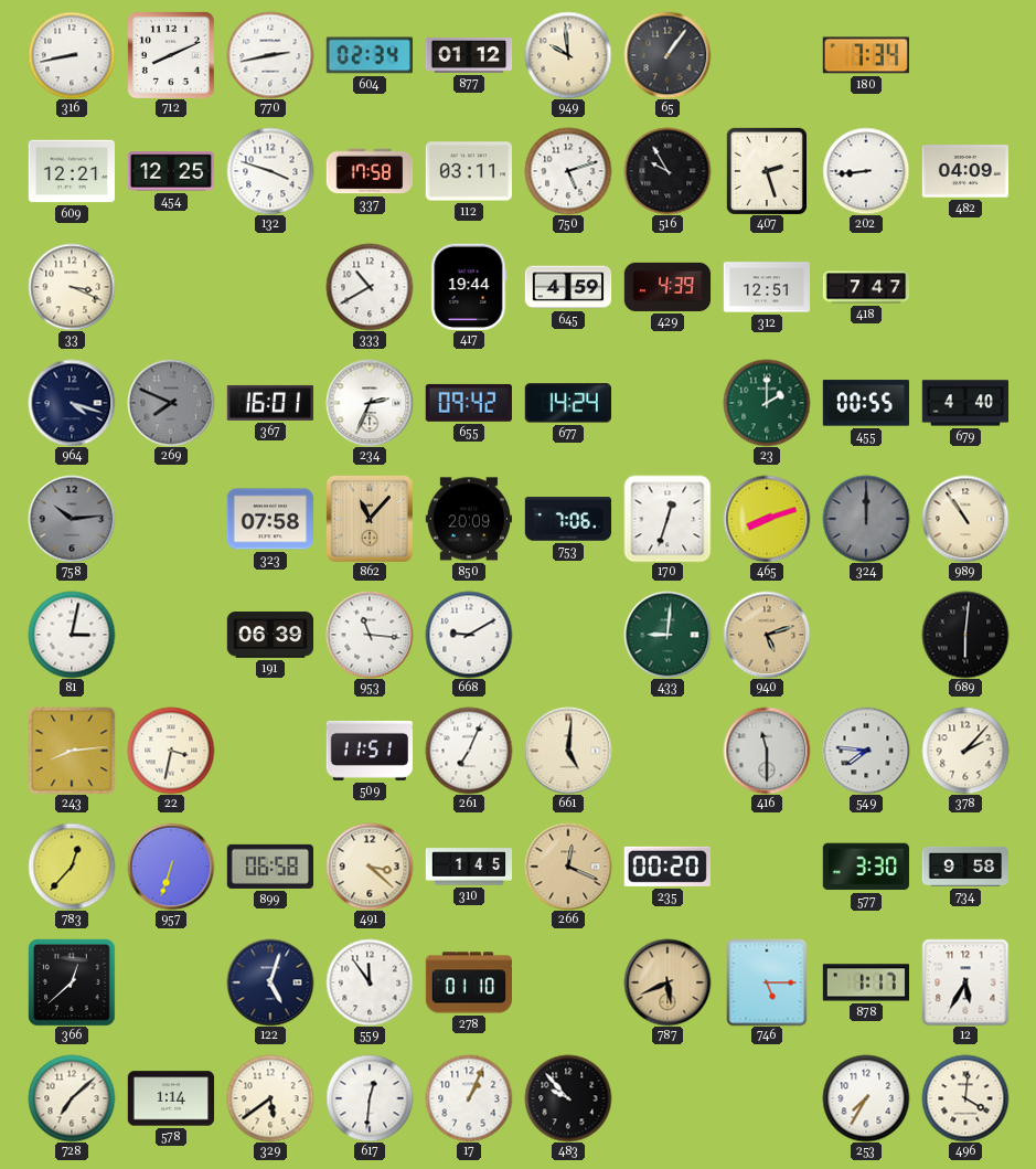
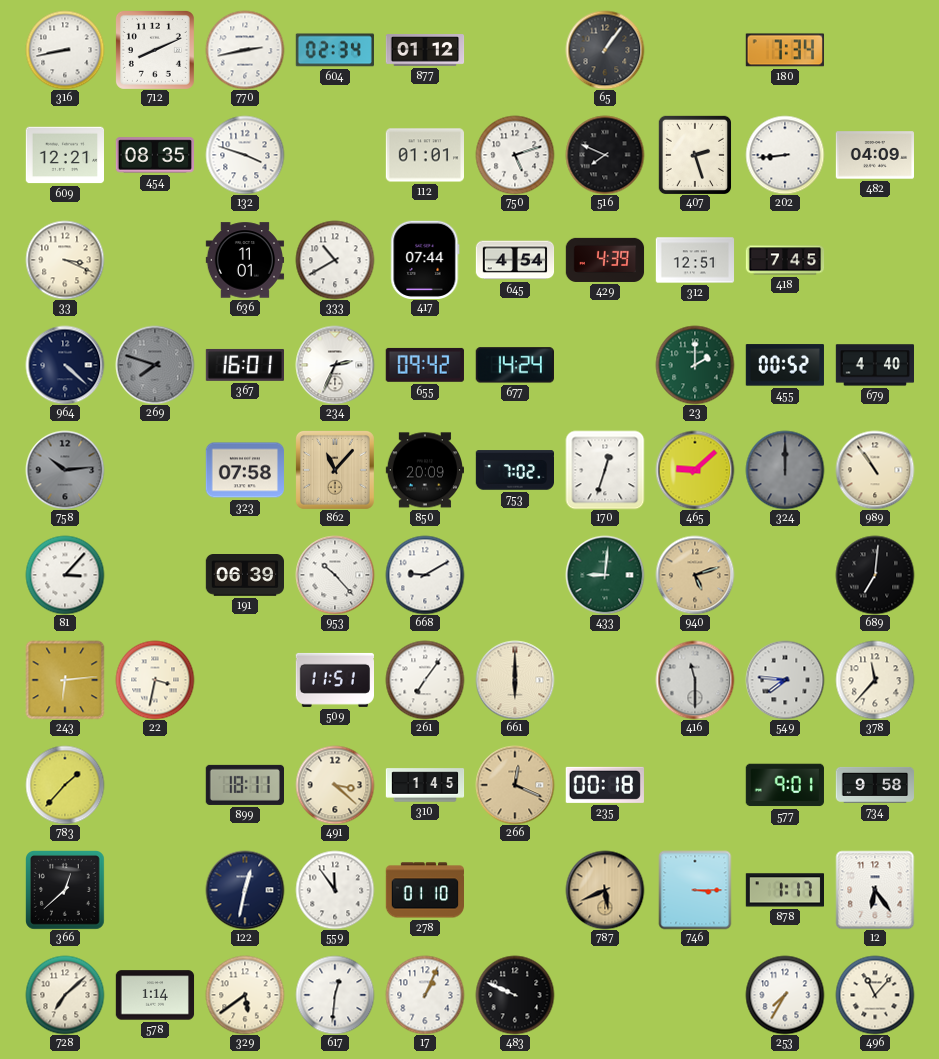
949: 9:59 -> none
454: 12:25 -> 08:35
337: 17:58 -> none
112: 03:11 -> 01:01
516: 9:55 -> 7:49
636: none -> 11:01
417: 19:44 -> 07:44
645: 4:59 -> 4:54
418: 7:47 -> 7:45
964: 4:18 -> 4:22
269: 7:49 -> 7:48
455: 00:55 -> 00:52
753: 7:06 -> 7:02
465: 8:12 -> 9:08
81: 3:02 -> 3:07
953: 11:16 -> 10:23
689: 6:01 -> 7:01
243: 8:14 -> 6:14
261: 7:04 -> 7:06
661: 5:01 -> 6:00
378: 2:07 -> 11:37
783: 12:37 -> 1:37
957: 6:33 -> none
899: 06:58 -> 18:11
235: 00:20 -> 00:18
577: 3:30 -> 9:01
122: 5:03 -> 12:32
746: 5:15 -> 3:15
12: 5:35 -> 6:24
483: 9:53 -> 9:49
496: 4:01 -> 11:07
